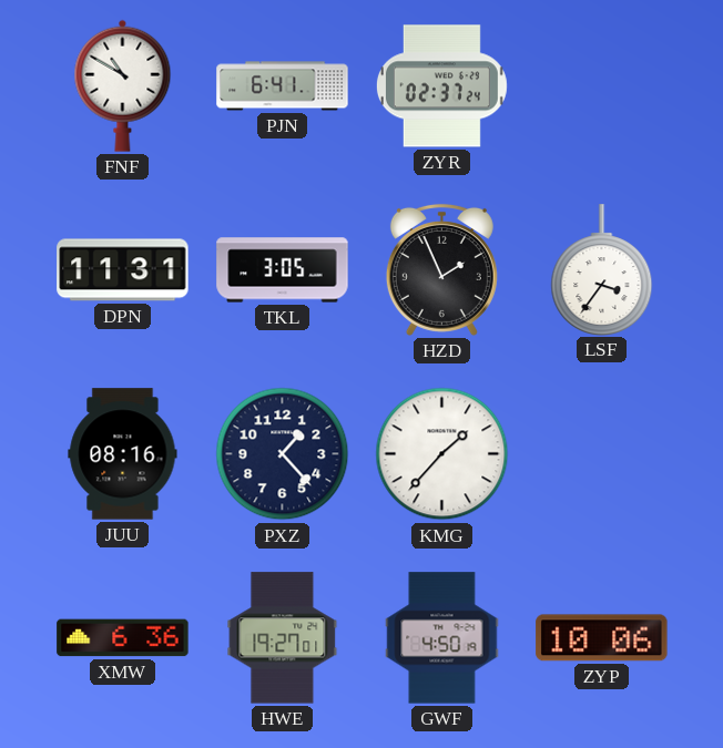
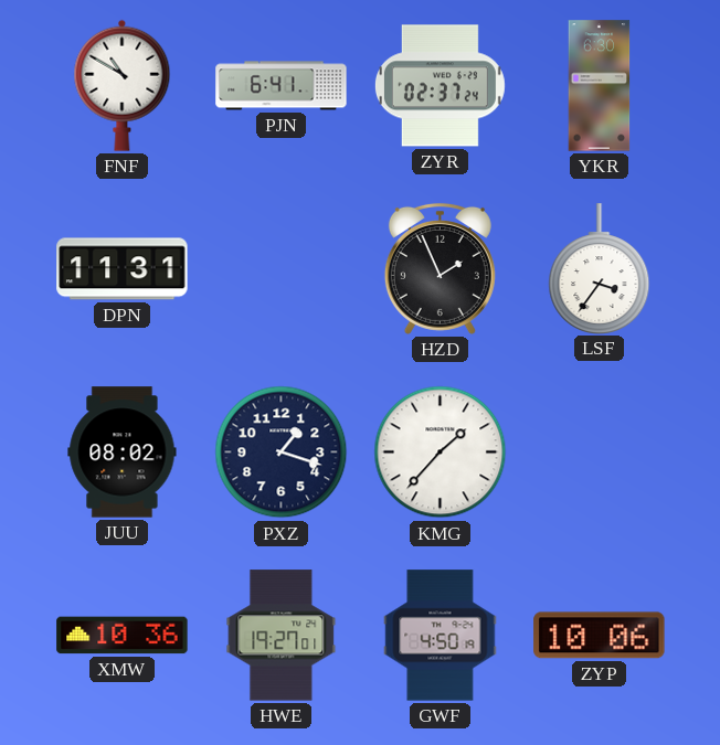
YKR: none -> 6:30
TKL: 3:05 -> none
JUU: 08:16 -> 08:02
PXZ: 1:23 -> 1:18
XMW: 6:36 -> 10:36
